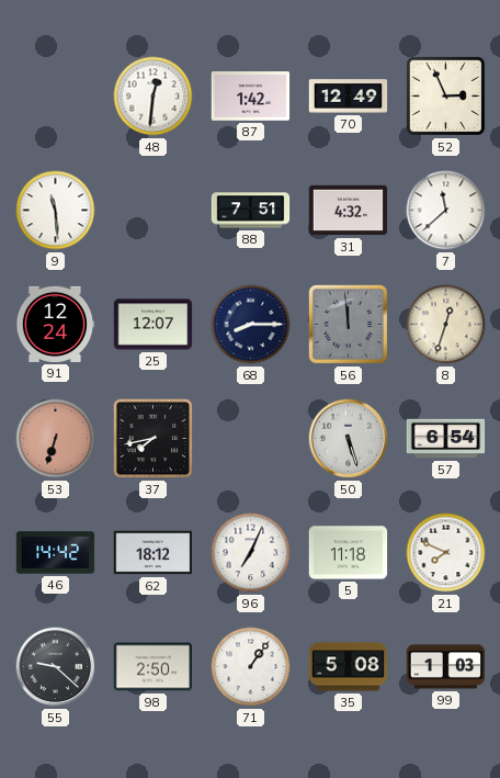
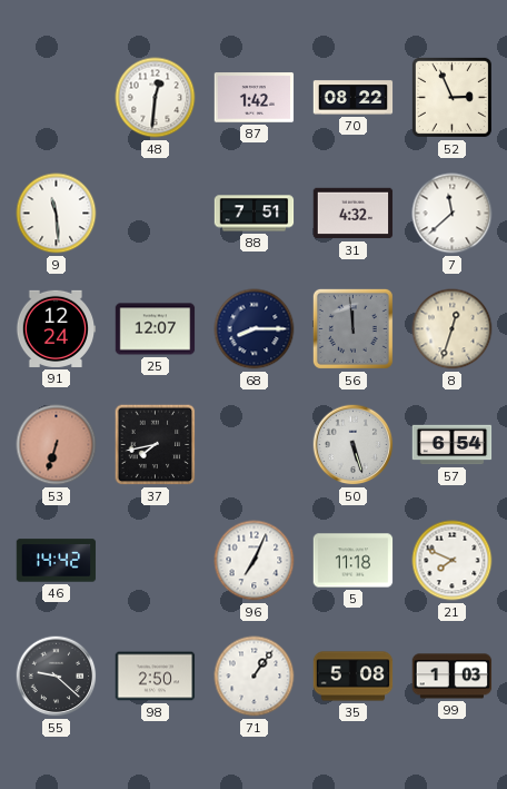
70: 12:49 -> 08:22
62: 18:12 -> none
